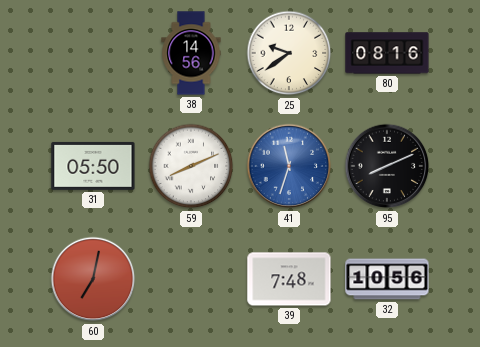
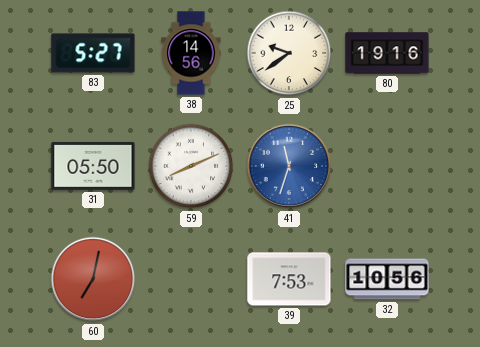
83: none -> 5:27
80: 08:16 -> 19:16
95: 8:11 -> none
39: 7:48 -> 7:53
